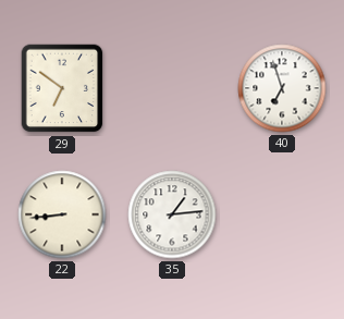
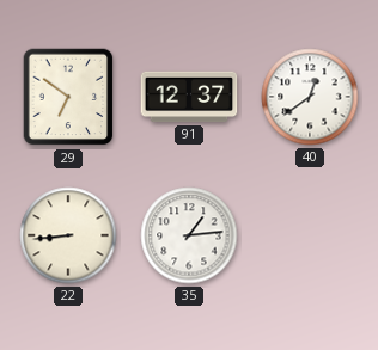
91: none -> 12:37
40: 6:57 -> 12:39
